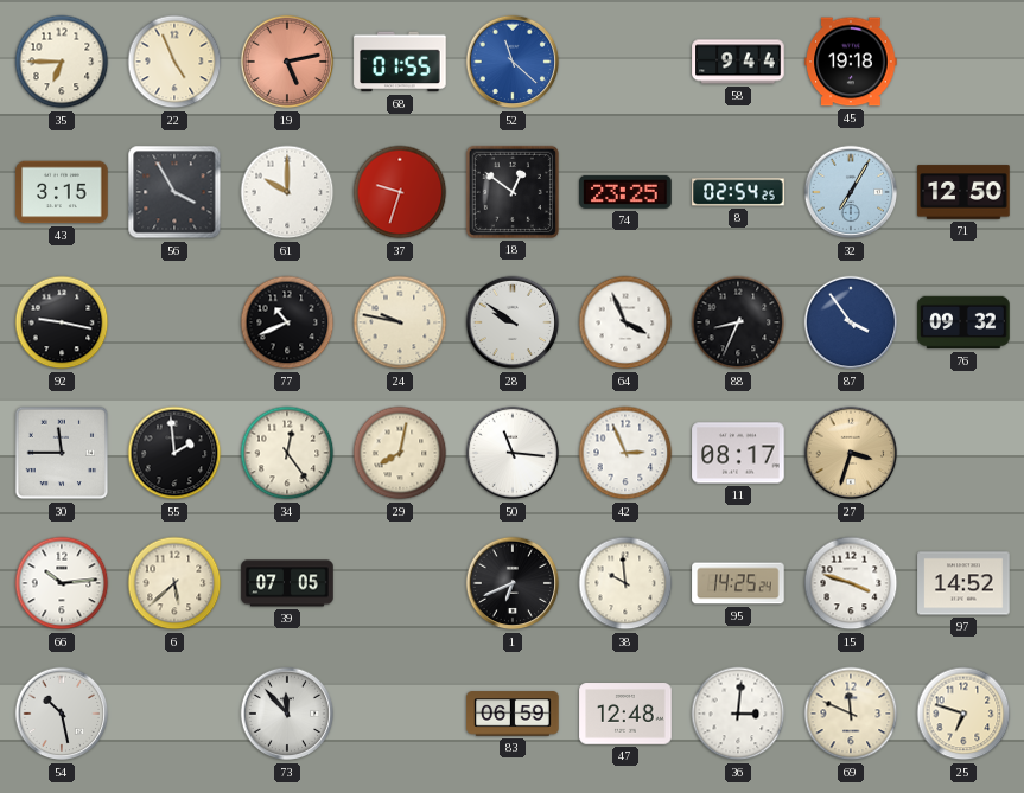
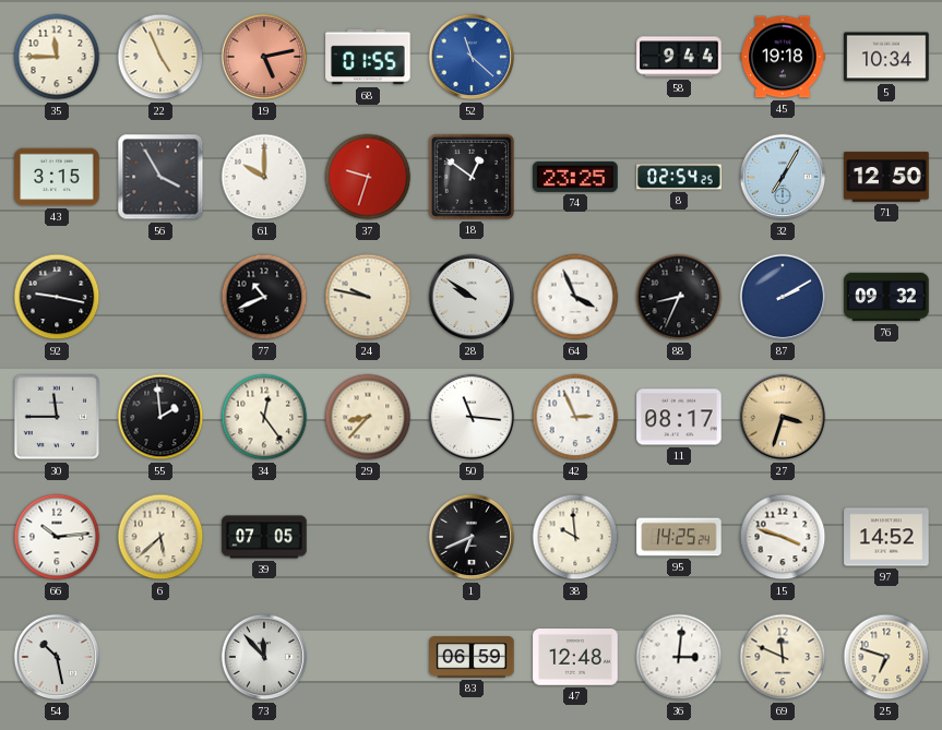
35: 6:45 -> 11:45
5: none -> 10:34
87: 3:54 -> 2:10
29: 8:02 -> 8:37
